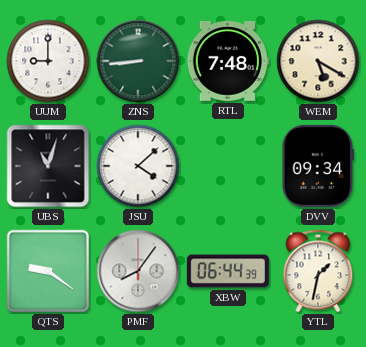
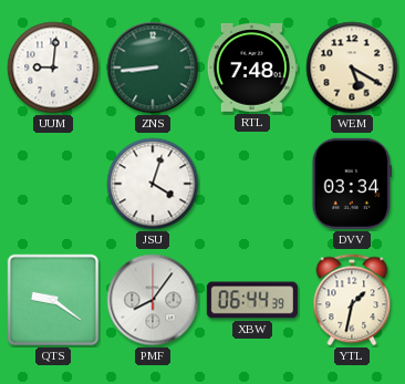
UUM: 9:00 -> 9:01
UBS: 11:03 -> none
JSU: 4:08 -> 4:03
DVV: 09:34 -> 03:34
